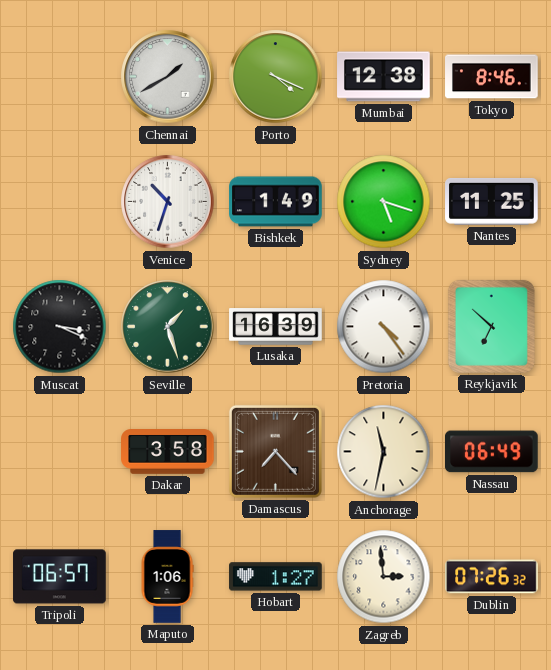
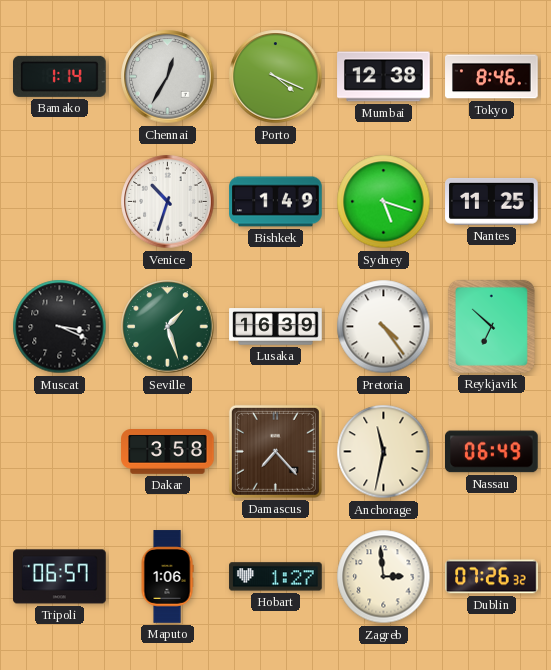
Bamako: none -> 1:14
Chennai: 1:40 -> 12:35
